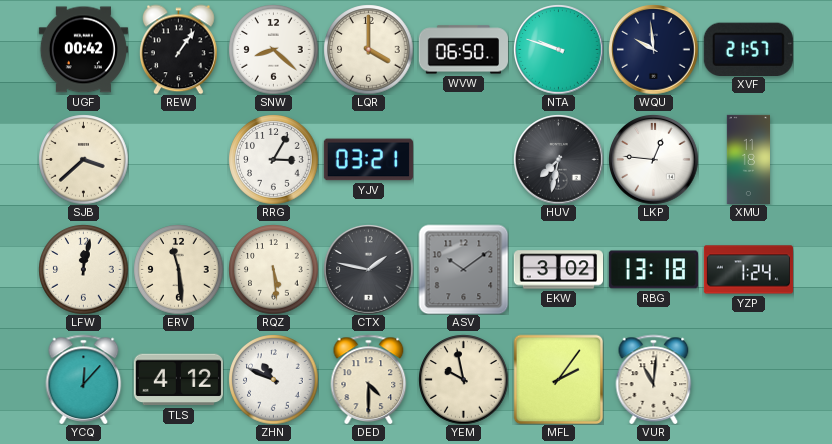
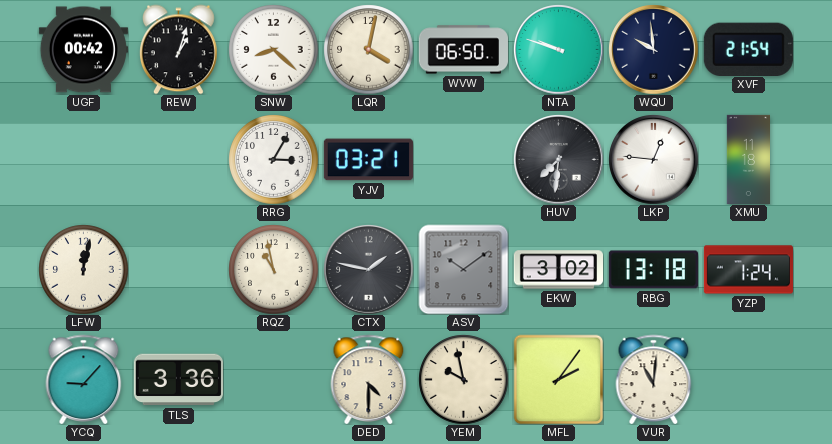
REW: 1:06 -> 1:03
LQR: 4:00 -> 4:02
XVF: 21:57 -> 21:54
SJB: 3:38 -> none
HUV: 7:32 -> 7:31
ERV: 11:29 -> none
RQZ: 5:29 -> 10:58
YCQ: 12:07 -> 9:07
TLS: 4:12 -> 3:36
ZHN: 10:49 -> none
